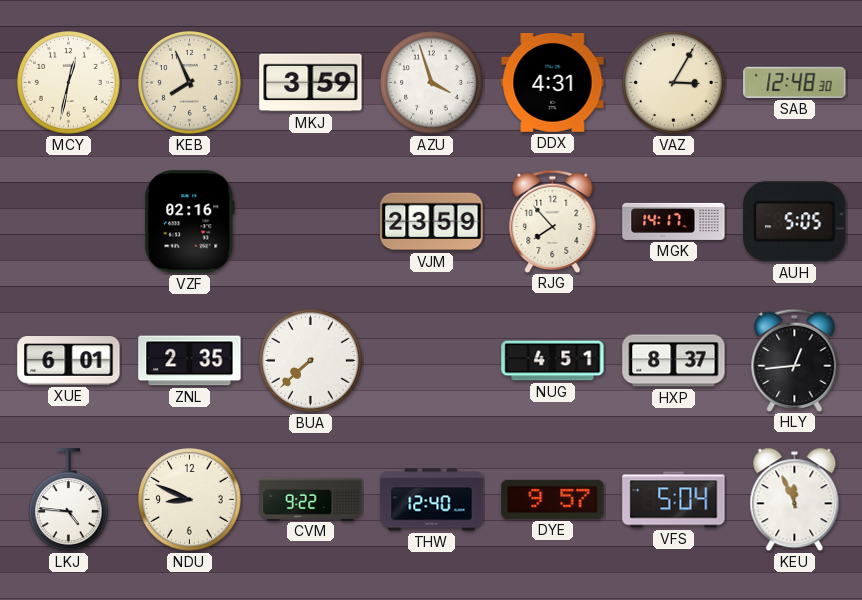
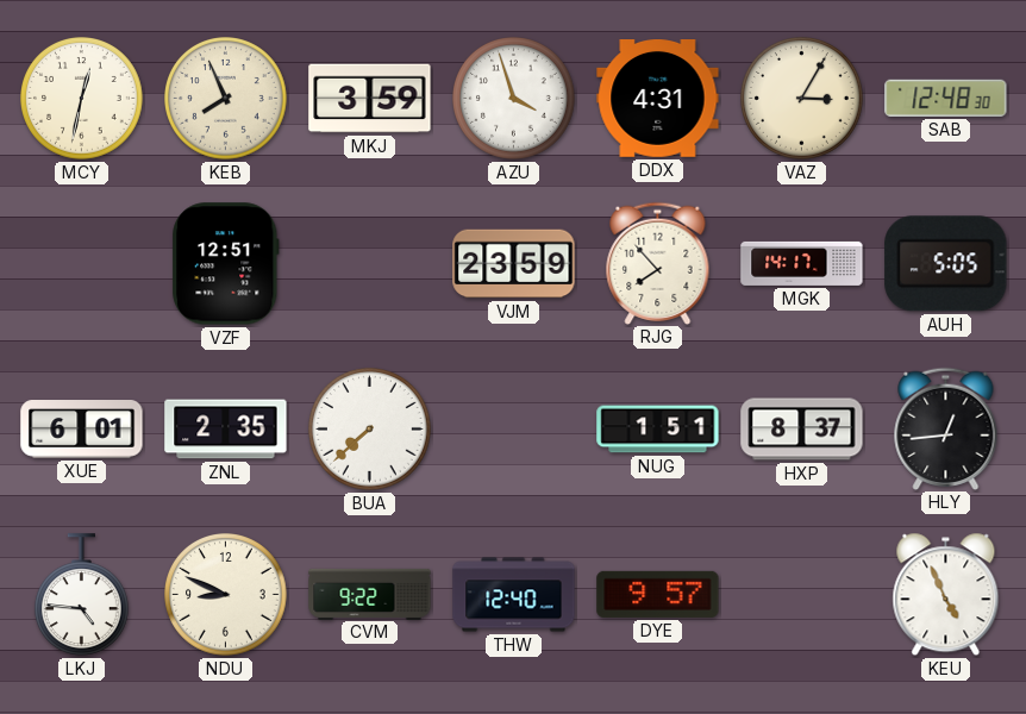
VZF: 02:16 -> 12:51
NUG: 4:51 -> 1:51
VFS: 5:04 -> none
KEU: 11:56 -> 4:56
